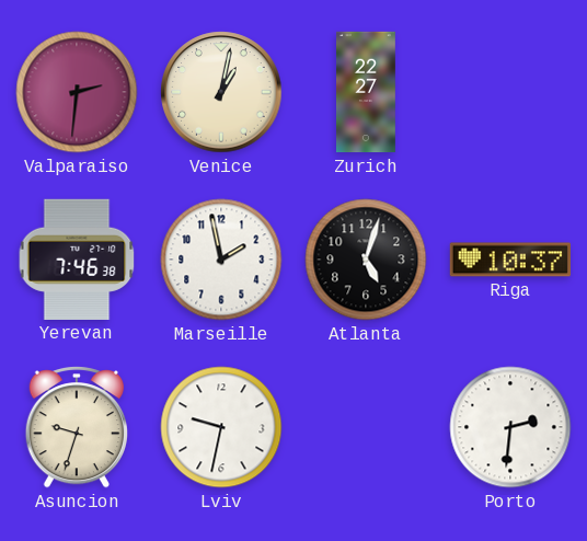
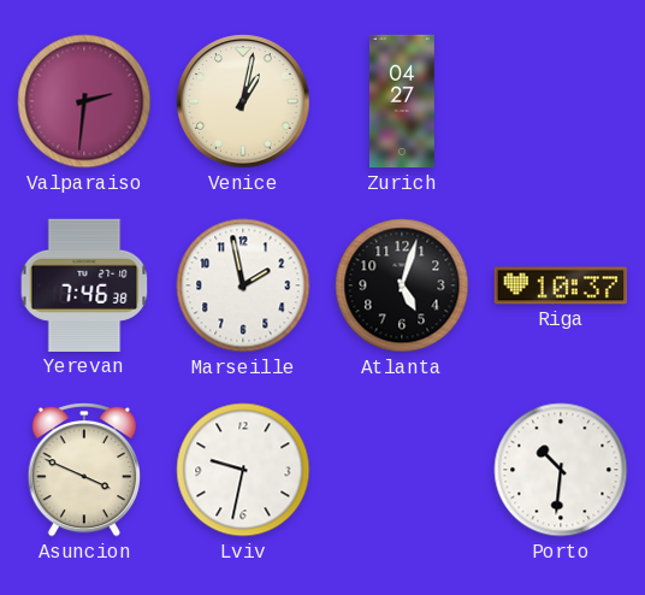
Zurich: 22:27 -> 04:27
Asuncion: 9:33 -> 3:49
Porto: 2:31 -> 10:31
